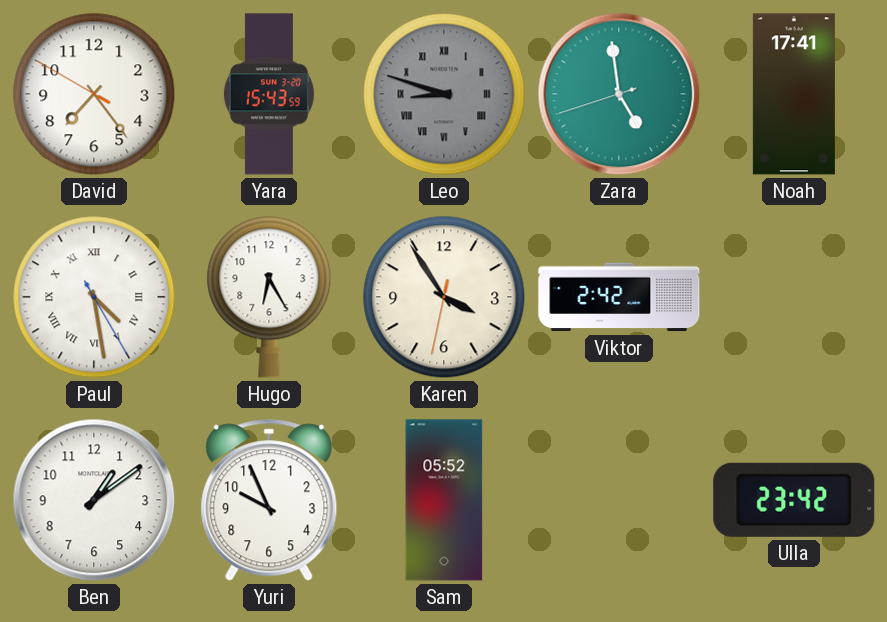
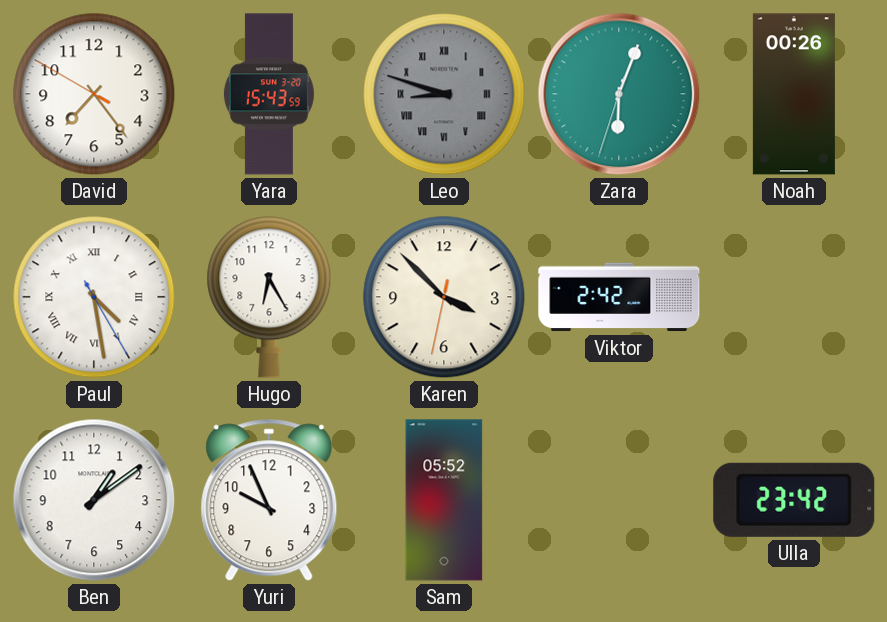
Zara: 4:58 -> 6:03
Noah: 17:41 -> 00:26
Karen: 3:54 -> 3:52
